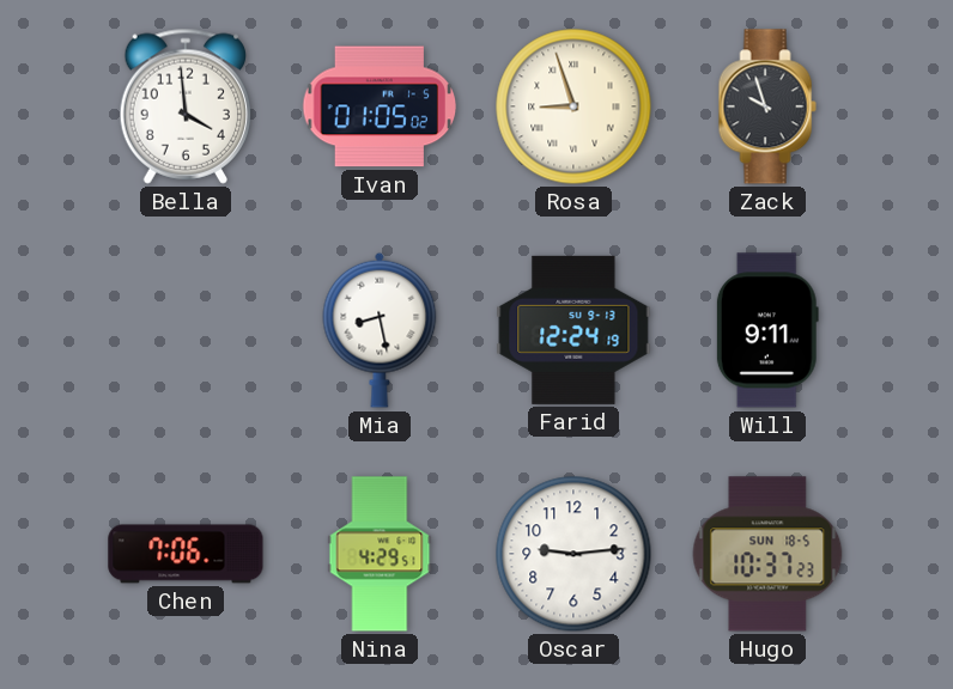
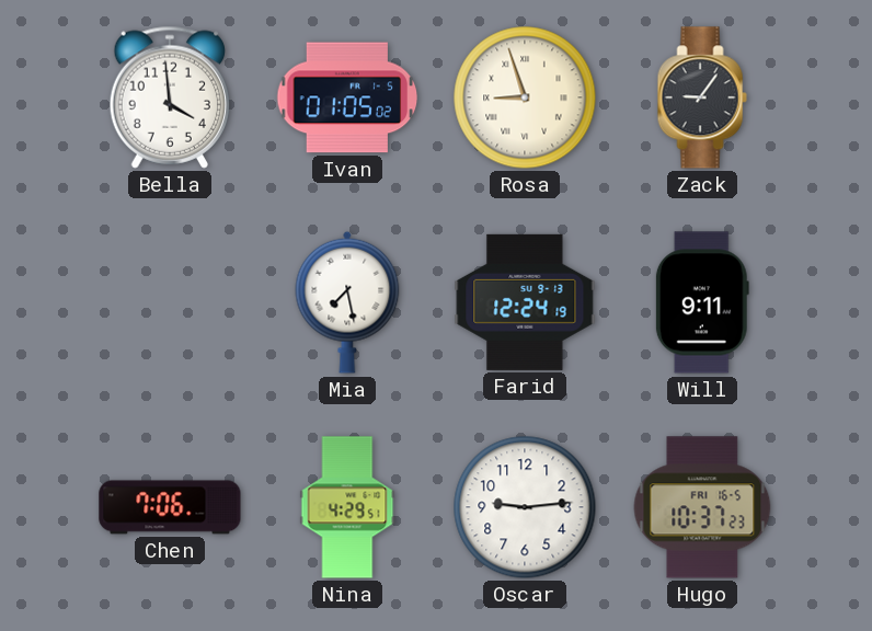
Zack: 9:57 -> 9:06
Mia: 8:28 -> 7:28
Hugo date: SUN 18-5 -> FRI 16-5
